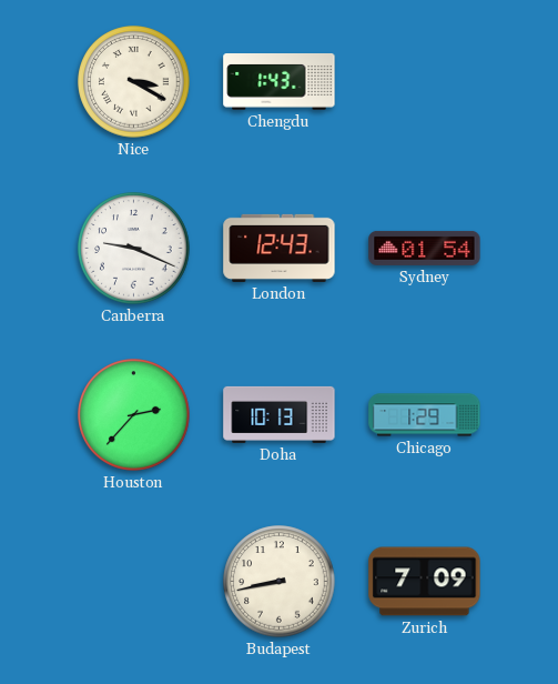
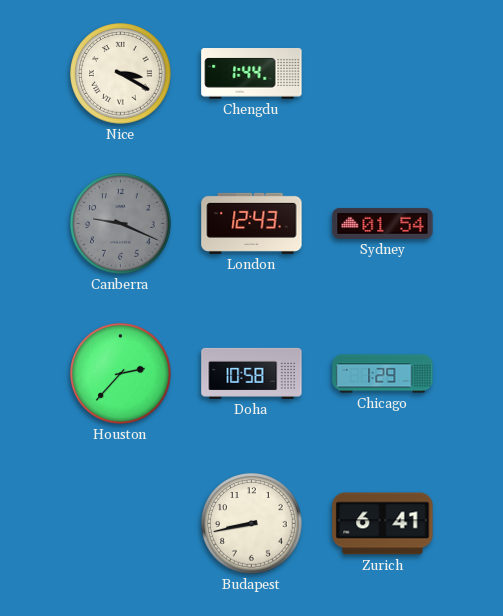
Chengdu: 1:43 -> 1:44
Canberra dial: white -> grey
Doha: 10:13 -> 10:58
Zurich: 7:09 -> 6:41
